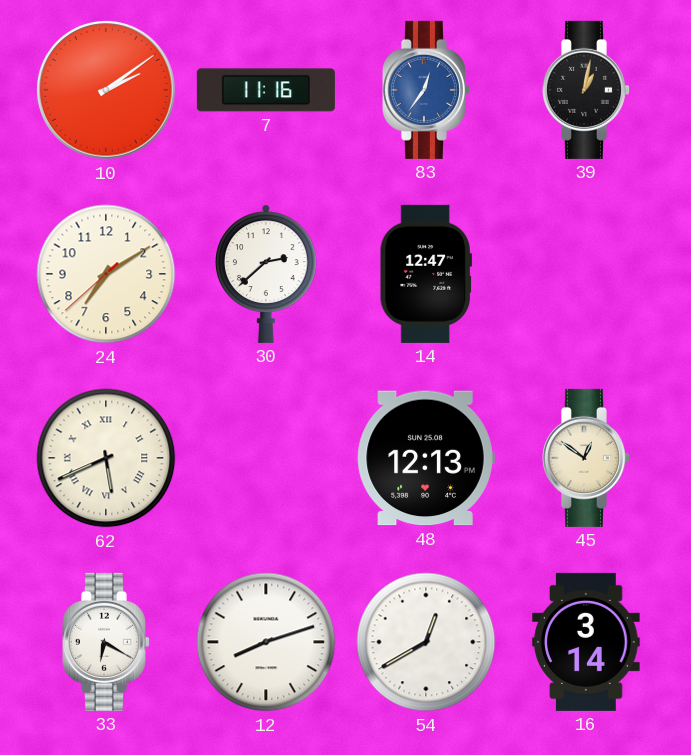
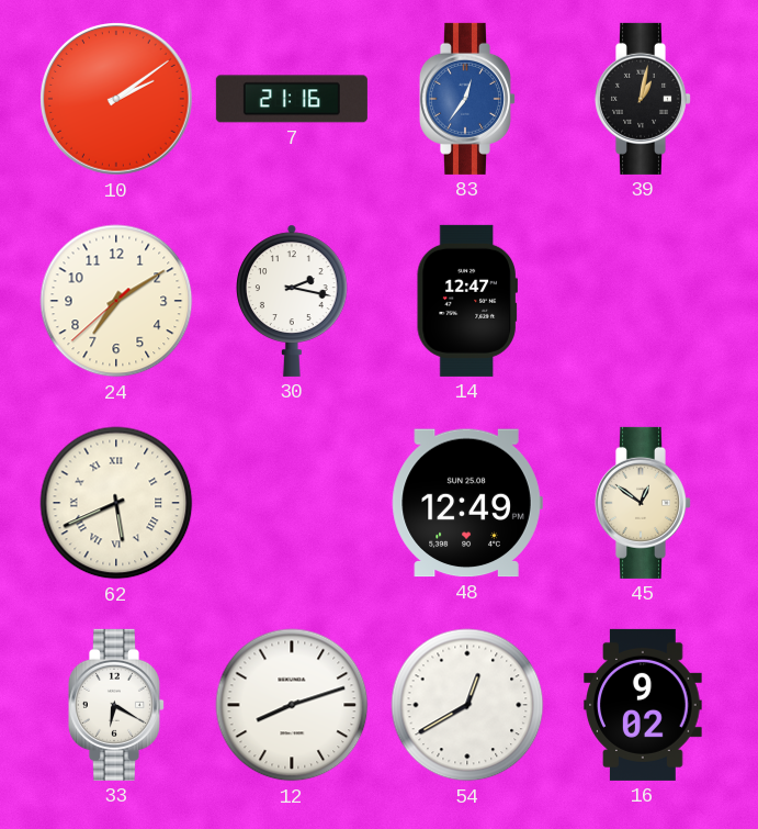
7: 11:16 -> 21:16
30: 2:38 -> 2:17
48: 12:13 -> 12:49
16: 3:14 -> 9:02
